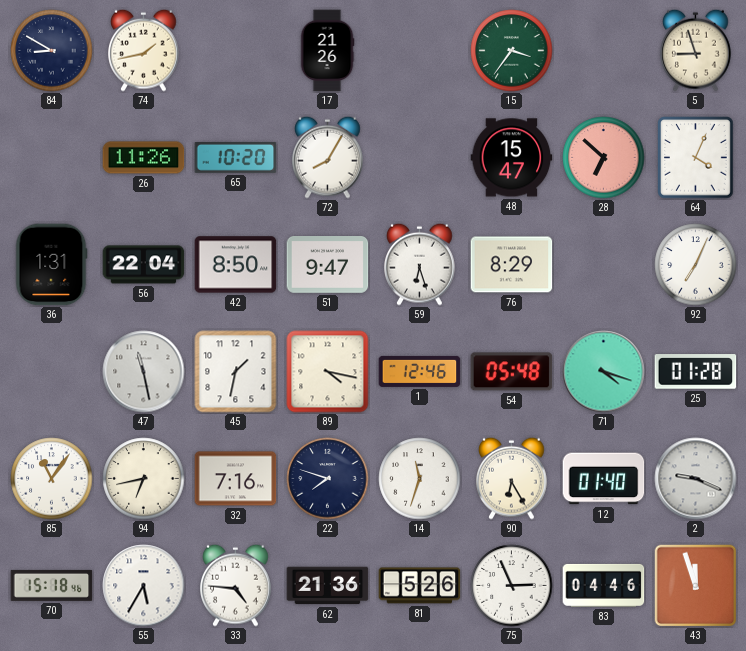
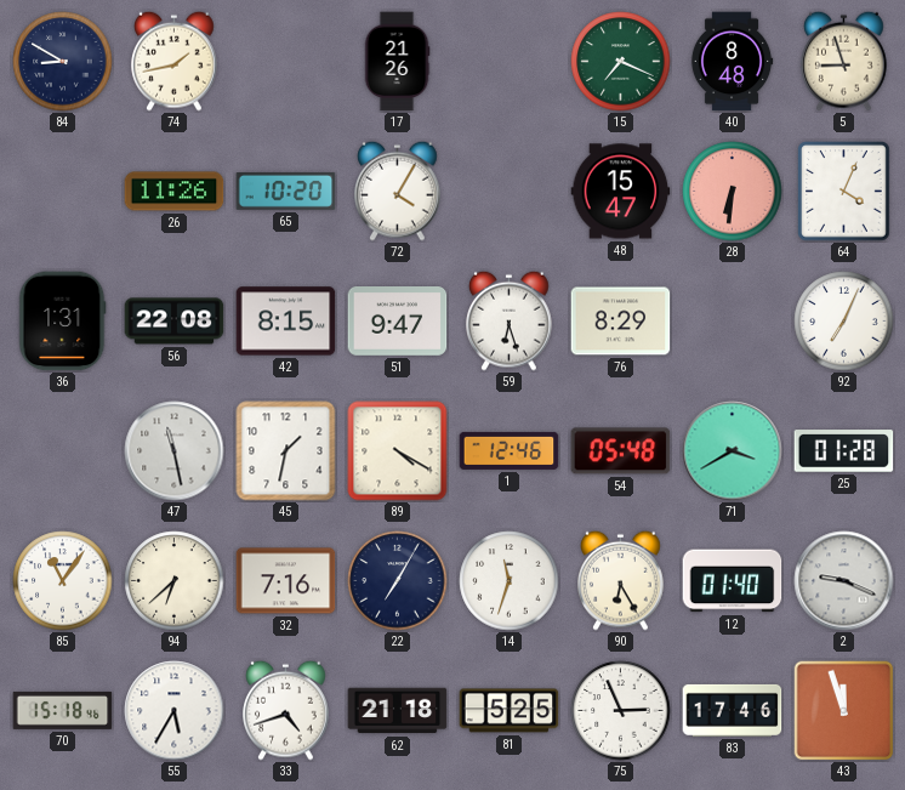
15: 3:36 -> 7:19
40: none -> 8:48
72: 8:05 -> 4:05
28: 6:52 -> 6:31
56: 22:04 -> 22:08
42: 8:50 -> 8:15
89: 4:17 -> 4:20
71: 4:18 -> 3:40
94: 6:43 -> 6:38
22: 7:48 -> 7:05
33: 4:46 -> 4:42
62: 21:36 -> 21:18
81: 5:26 -> 5:25
83: 04:46 -> 17:46
